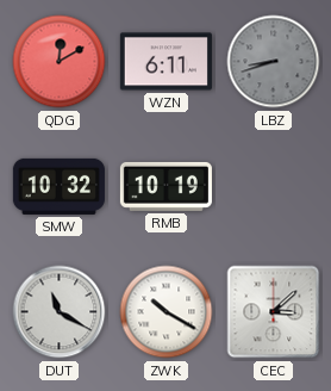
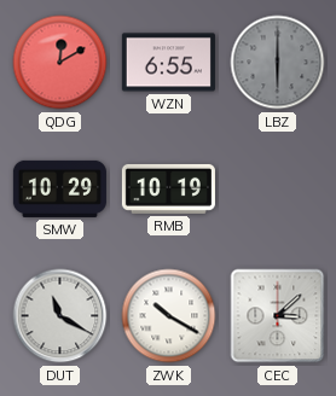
WZN: 6:11 -> 6:55
LBZ: 8:42 -> 6:00
SMW: 10:32 -> 10:29
